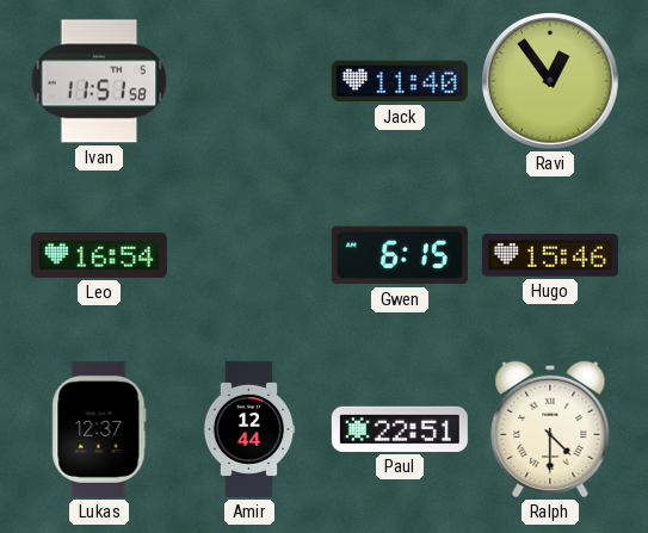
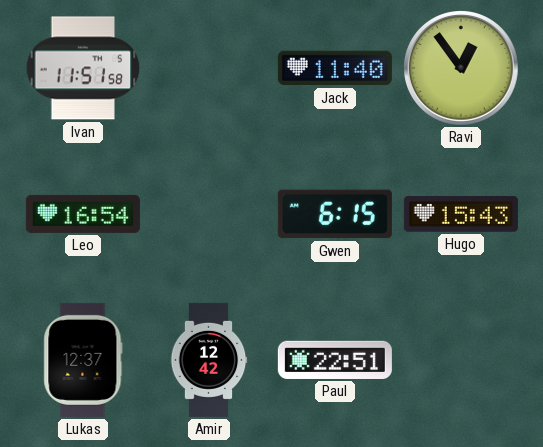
Hugo: 15:46 -> 15:43
Amir: 12:44 -> 12:42
Ralph: 4:30 -> none
